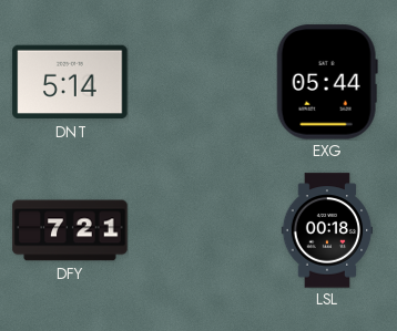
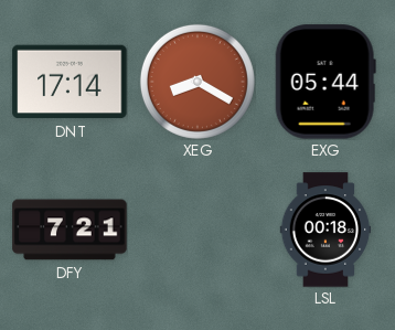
DNT: 5:14 -> 17:14
XEG: none -> 8:20
